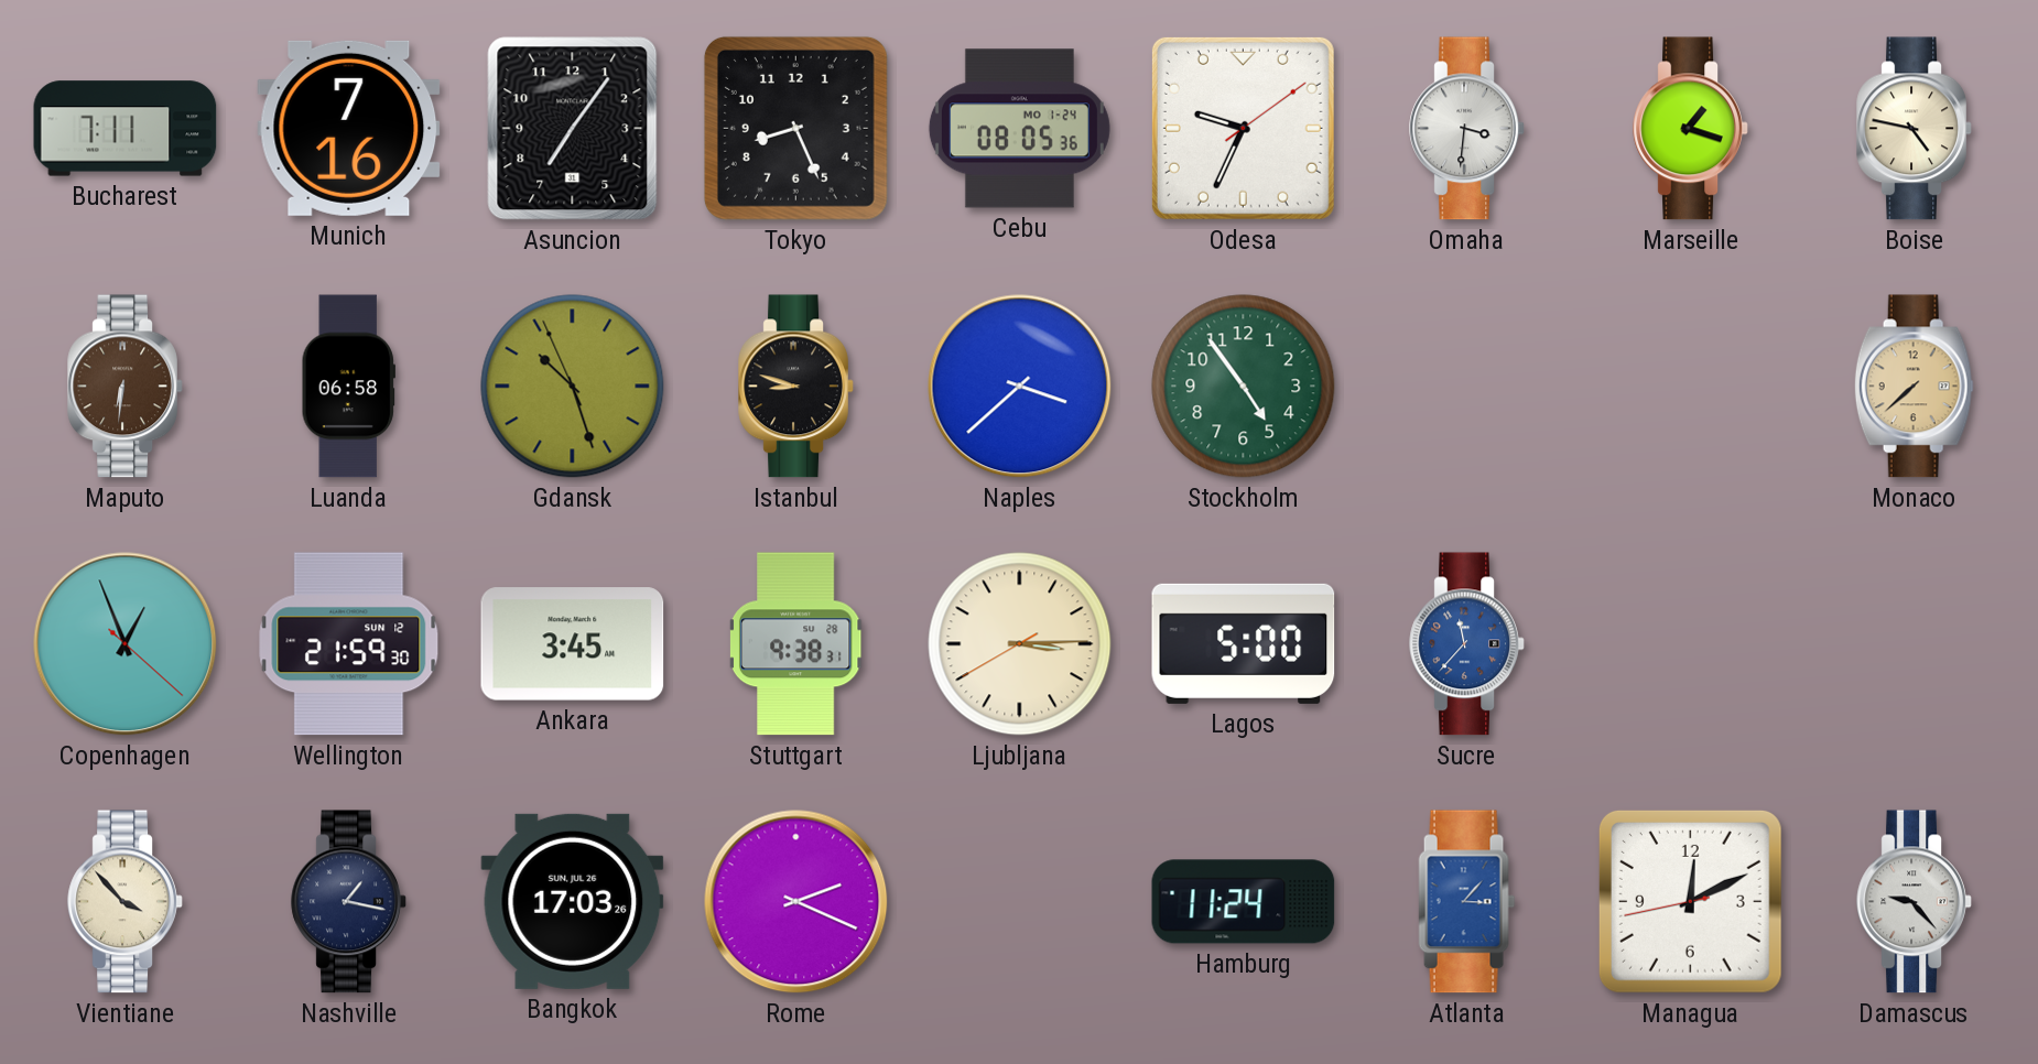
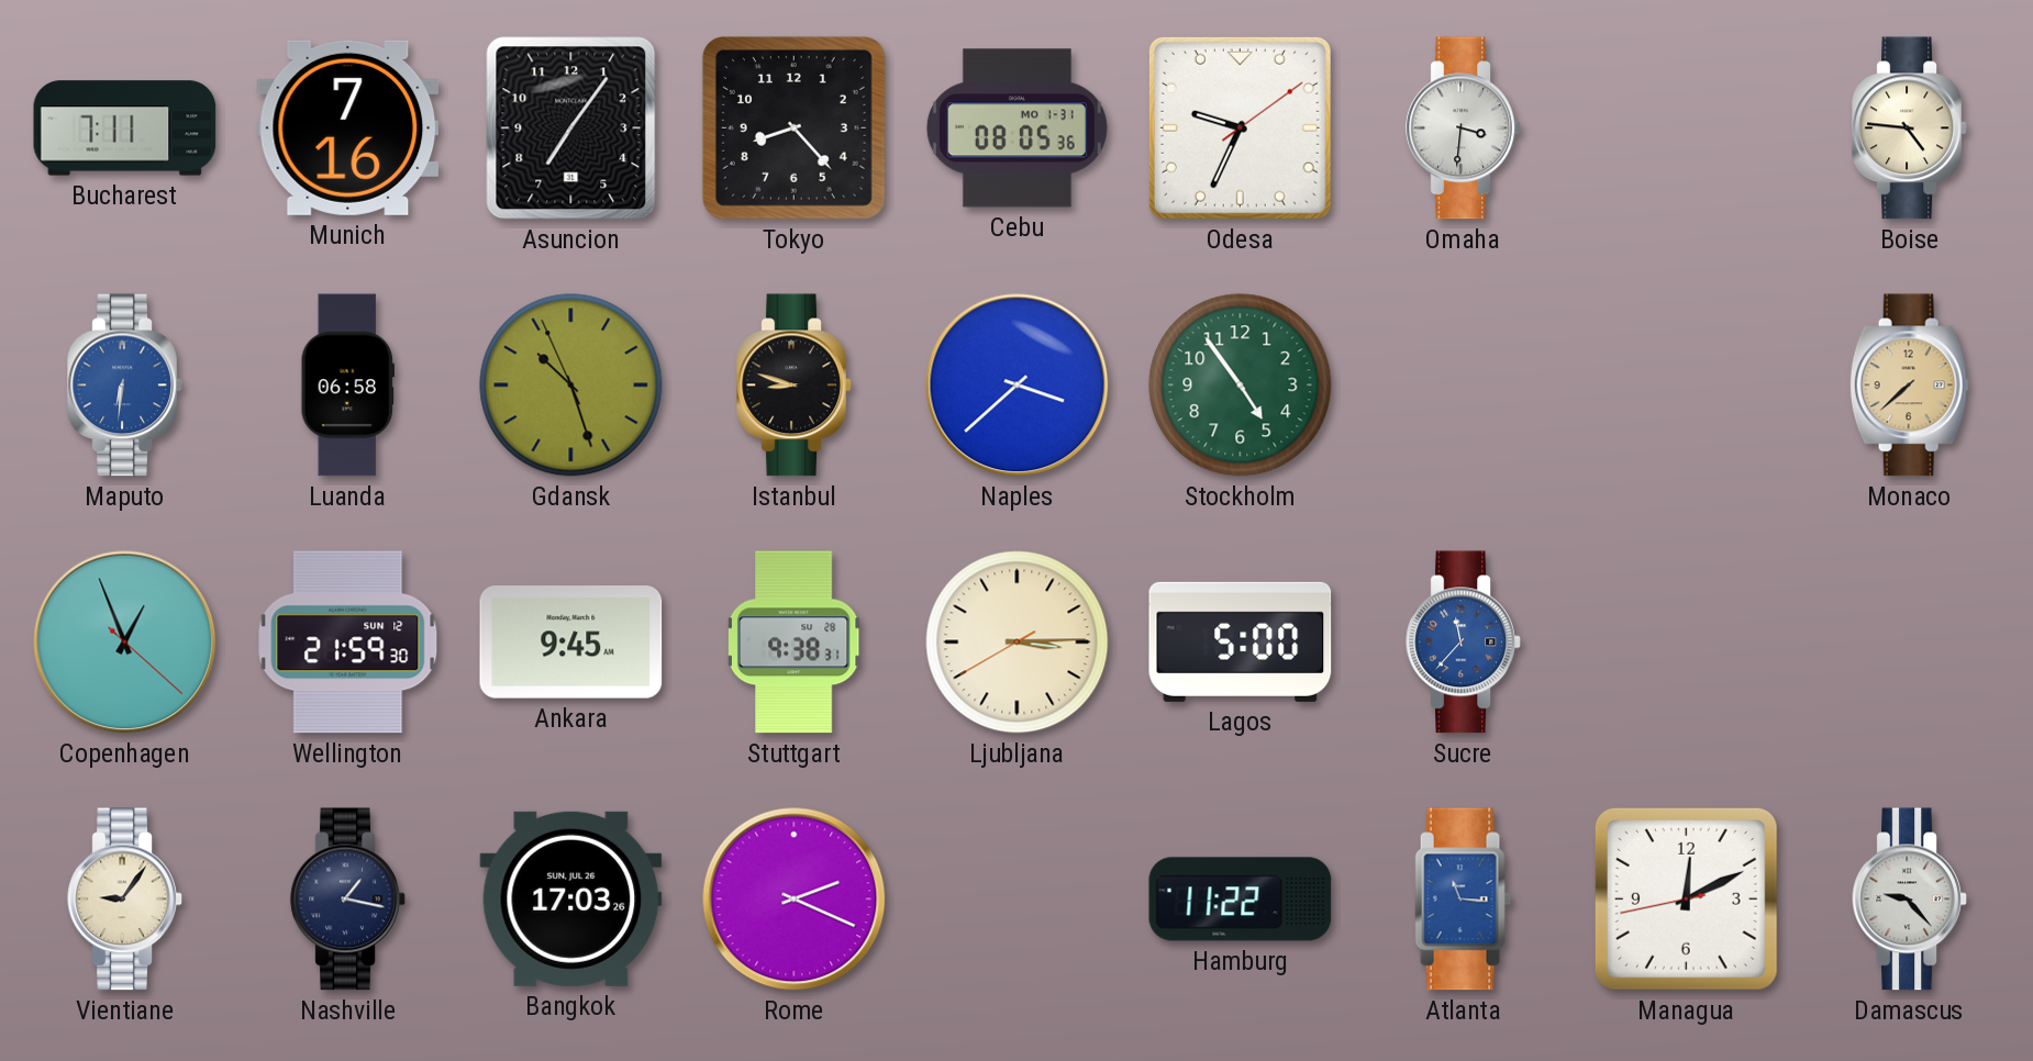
Tokyo: 8:26 -> 8:23
Cebu date: MO 1-24 -> MO 1-31
Marseille: 1:18 -> none
Boise: 4:47 -> 4:46
Maputo dial: brown -> blue
Ankara: 3:45 -> 9:45
Vientiane: 3:53 -> 9:06
Hamburg: 11:24 -> 11:22
Atlanta: 3:07 -> 11:16
